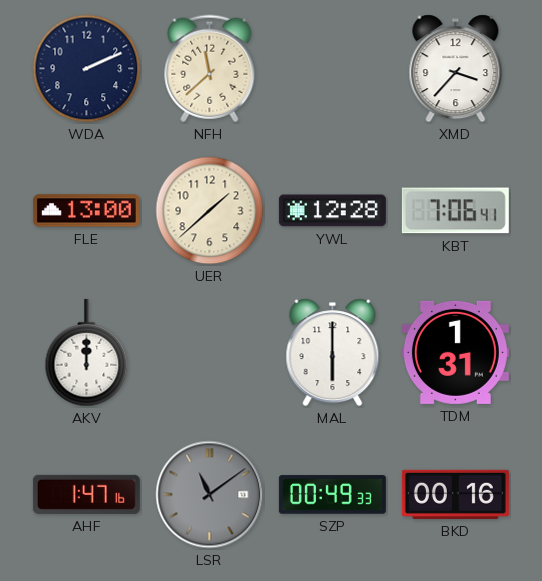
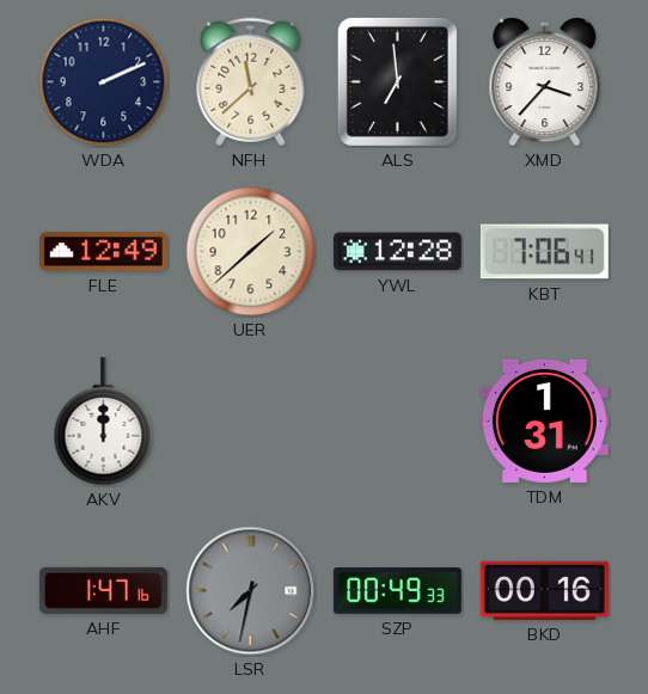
ALS: none -> 6:59
FLE: 13:00 -> 12:49
MAL: 6:00 -> none
LSR: 11:09 -> 7:32
